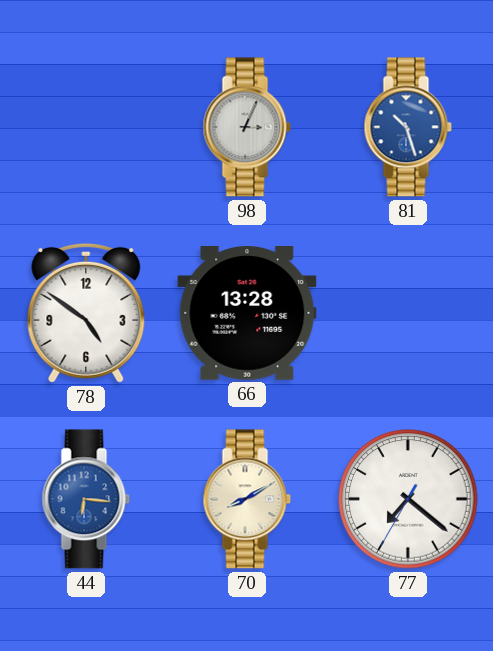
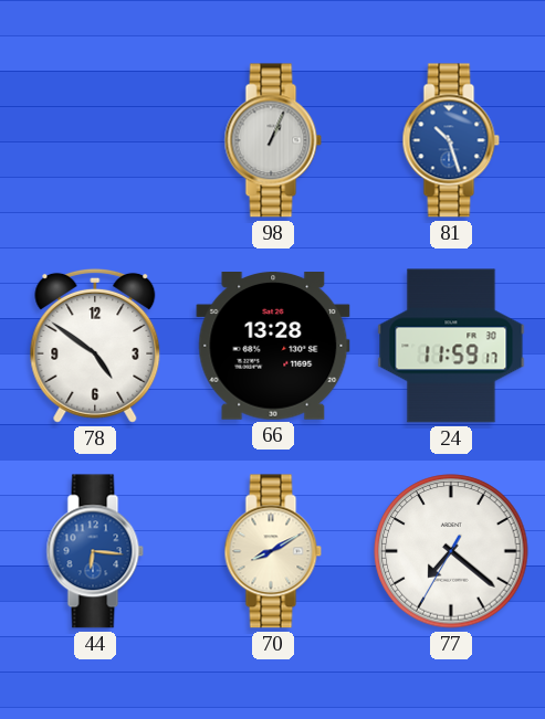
98: 3:04 -> 1:04
24: none -> 11:59
